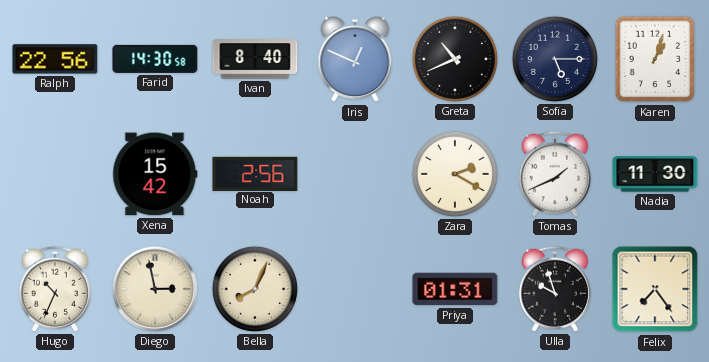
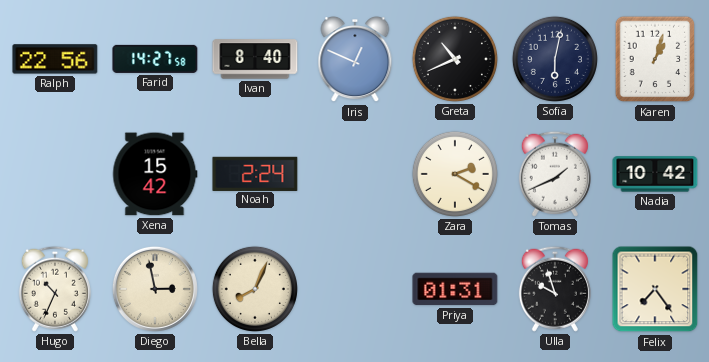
Farid: 14:30 -> 14:27
Sofia: 5:15 -> 6:02
Noah: 2:56 -> 2:24
Nadia: 11:30 -> 10:42
